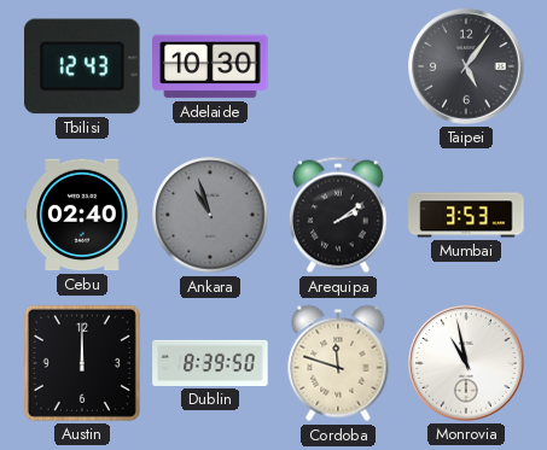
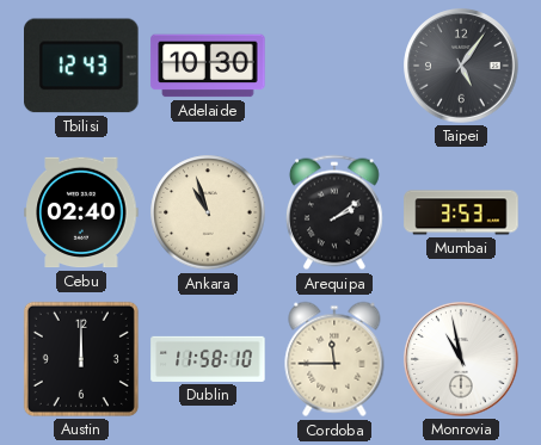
Ankara dial: grey -> cream
Dublin: 8:39 -> 11:58
Cordoba: 11:48 -> 11:45
